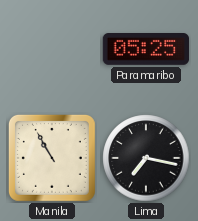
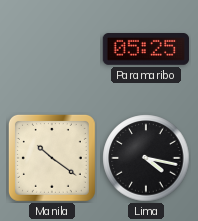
Manila: 10:55 -> 10:21
Lima: 7:17 -> 4:17
